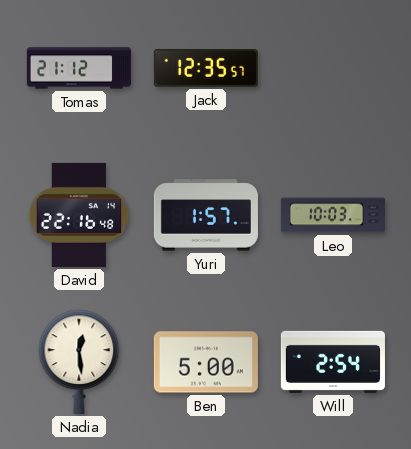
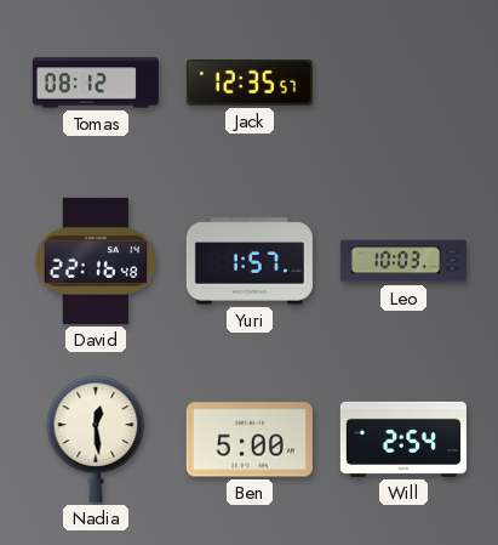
Tomas: 21:12 -> 08:12
